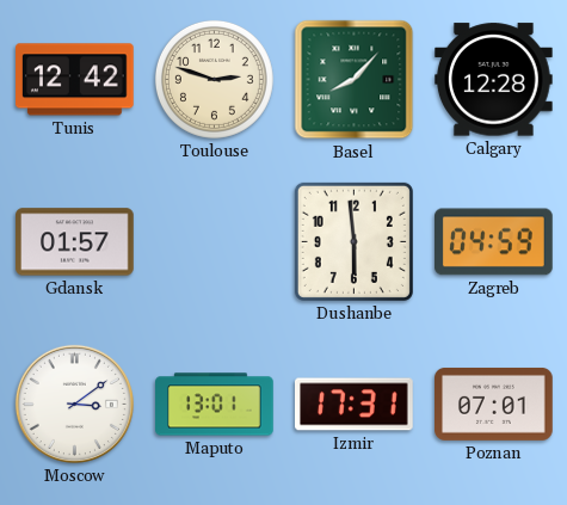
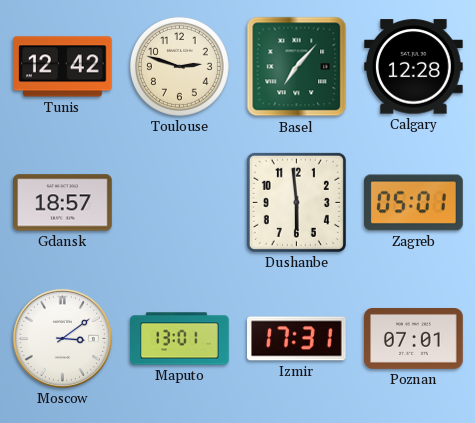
Basel: 8:07 -> 7:07
Gdansk: 01:57 -> 18:57
Zagreb: 04:59 -> 05:01
